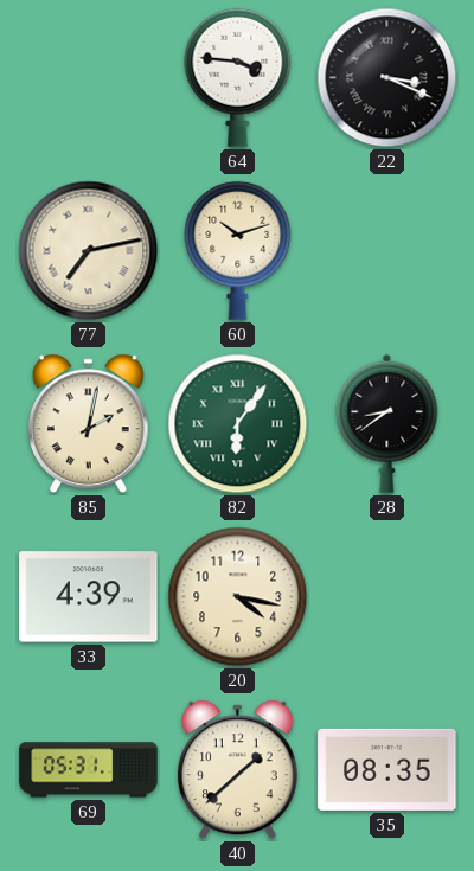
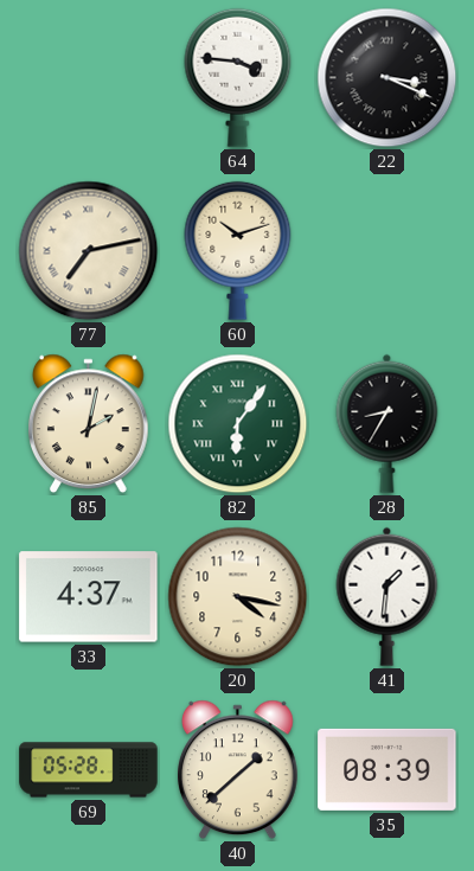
28: 8:39 -> 8:35
33: 4:39 -> 4:37
41: none -> 1:31
69: 05:31 -> 05:28
35: 08:35 -> 08:39
